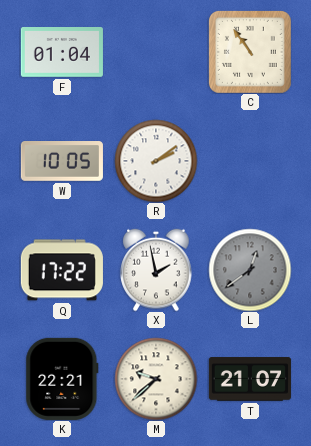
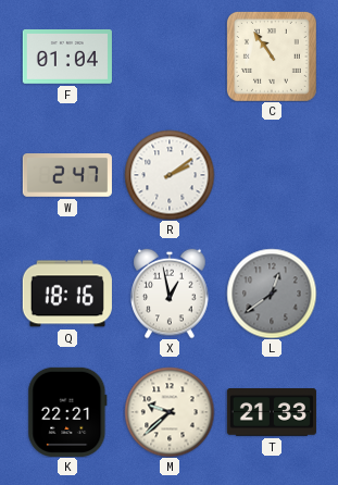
W: 10:05 -> 2:47
Q: 17:22 -> 18:16
X: 1:58 -> 12:58
T: 21:07 -> 21:33
